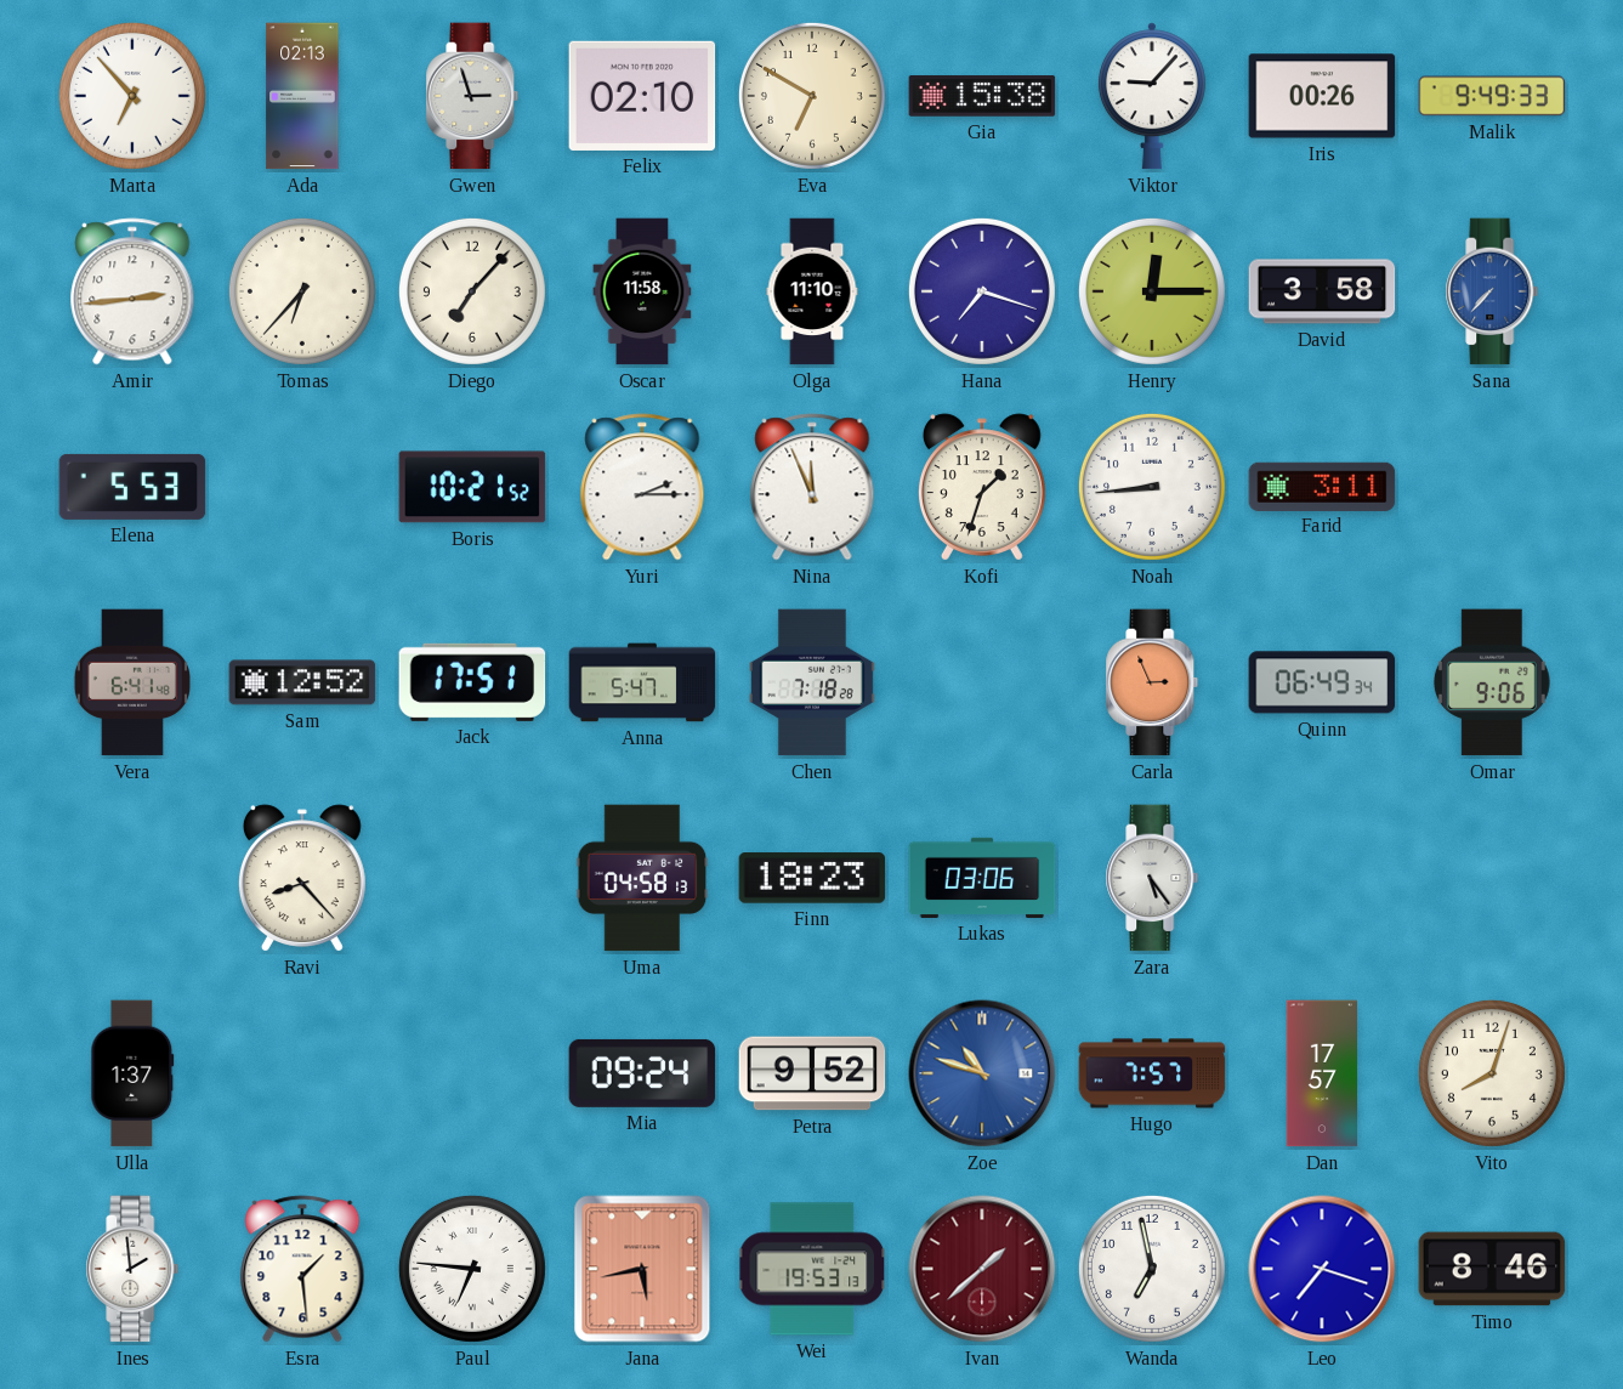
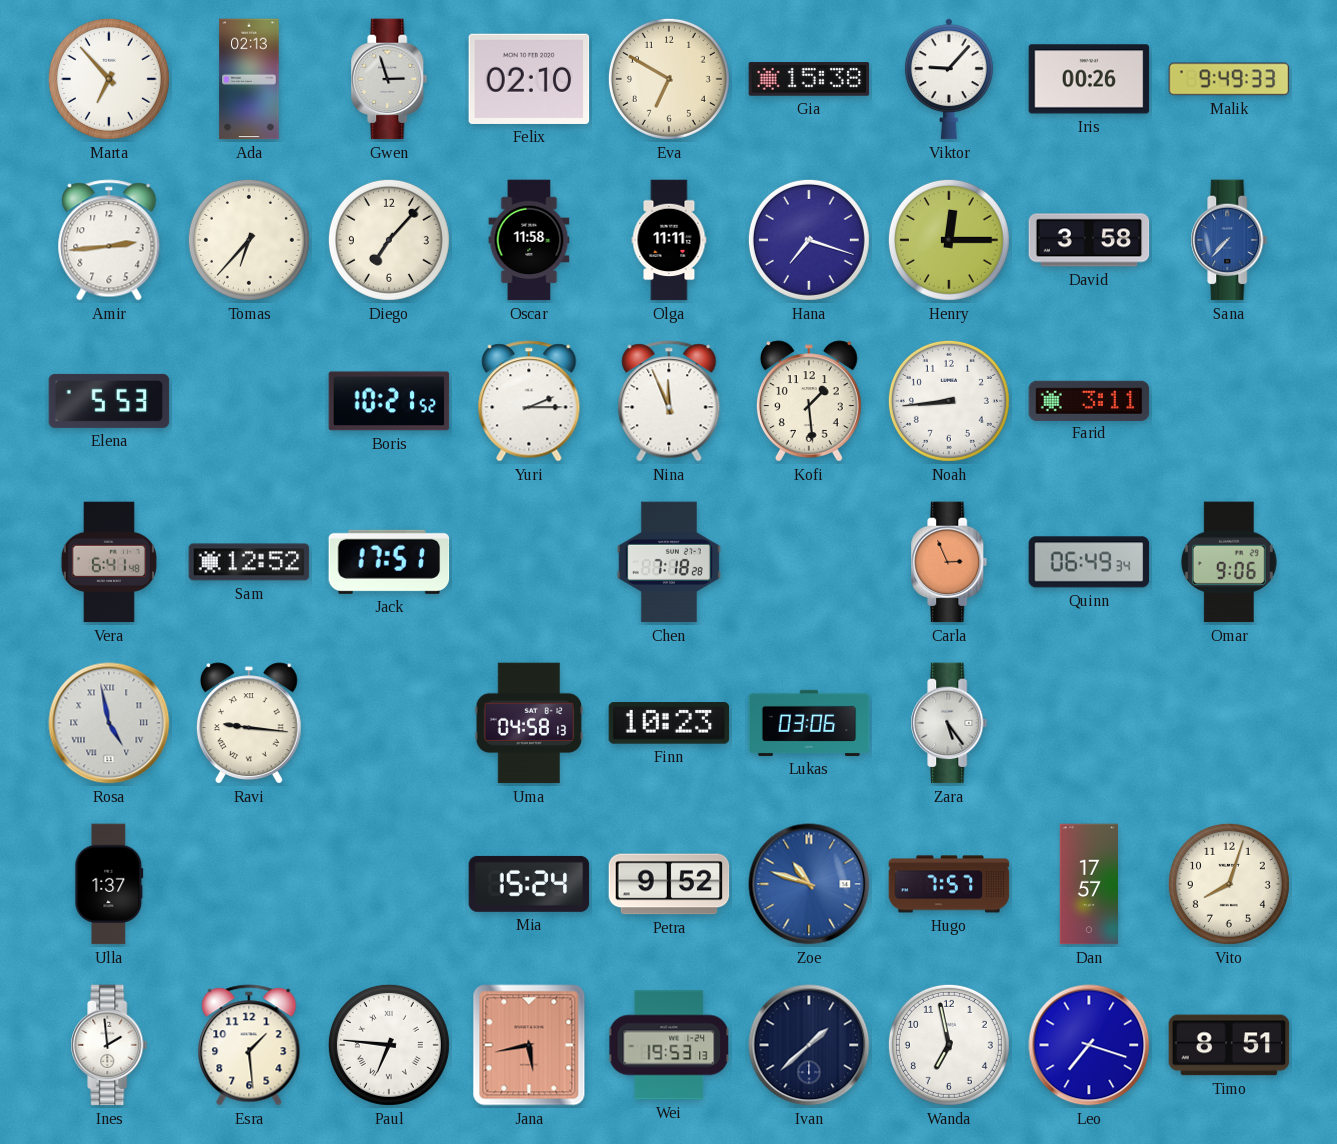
Olga: 11:10 -> 11:11
Kofi: 1:33 -> 1:29
Anna: 5:47 -> none
Rosa: none -> 4:58
Ravi: 8:23 -> 9:16
Finn: 18:23 -> 10:23
Mia: 09:24 -> 15:24
Ivan dial: burgundy -> navy
Timo: 8:46 -> 8:51
